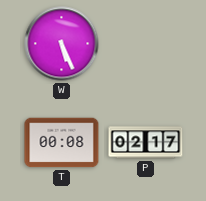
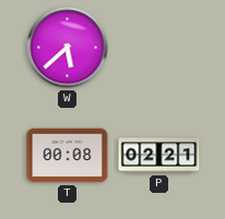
W: 5:26 -> 5:38
P: 02:17 -> 02:21
